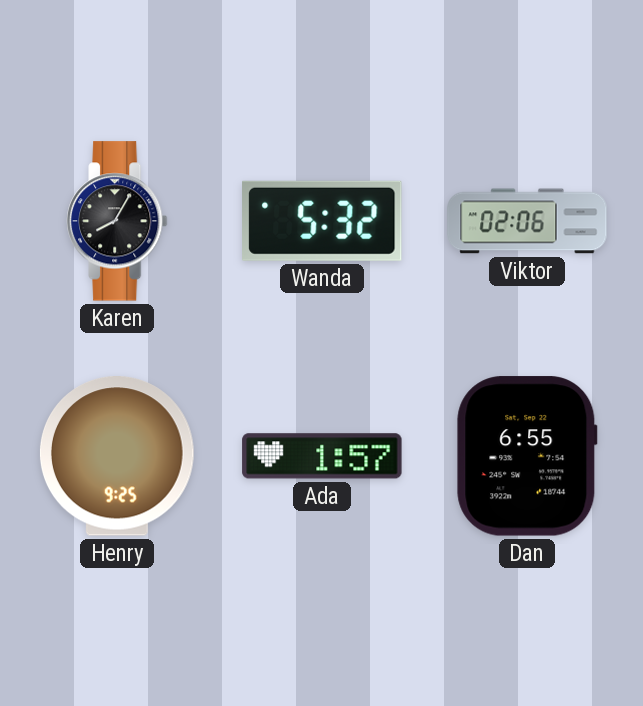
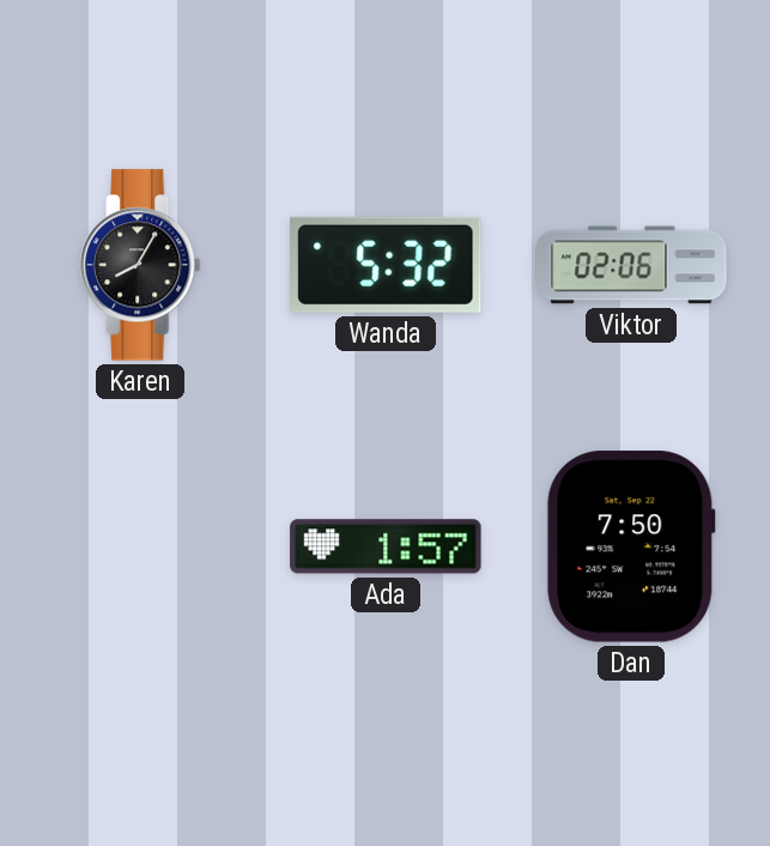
Henry: 9:25 -> none
Dan: 6:55 -> 7:50
